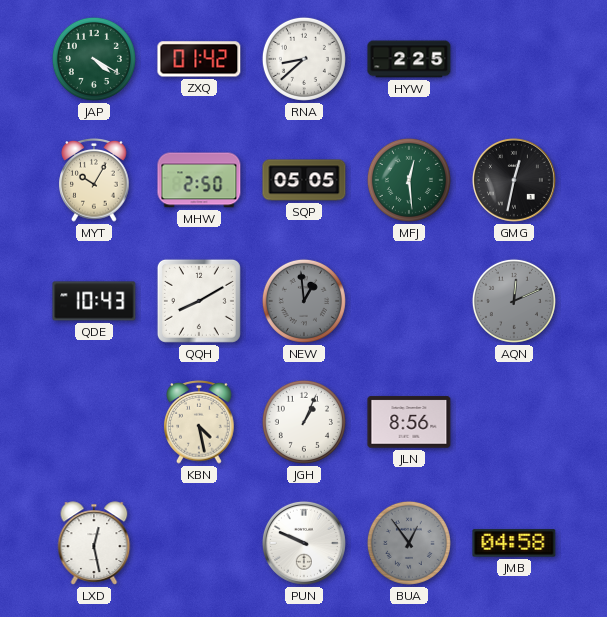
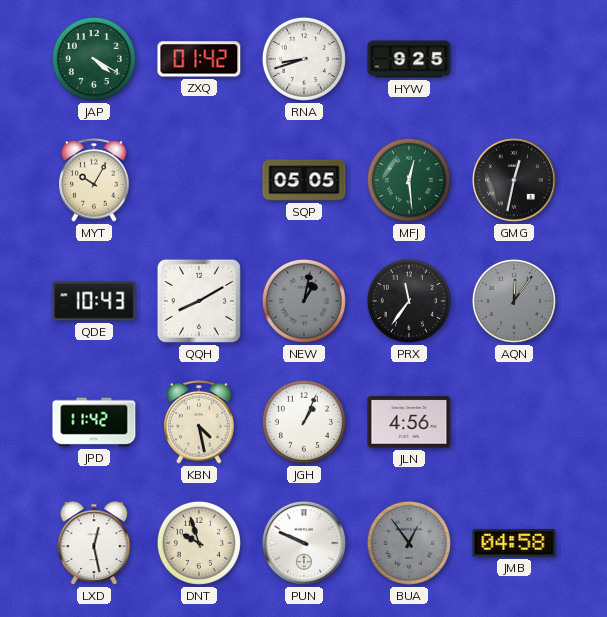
RNA: 8:38 -> 8:42
HYW: 2:25 -> 9:25
MHW: 2:50 -> none
NEW: 12:59 -> 1:02
PRX: none -> 11:36
AQN: 12:11 -> 12:06
JPD: none -> 11:42
JLN: 8:56 -> 4:56
DNT: none -> 9:57
